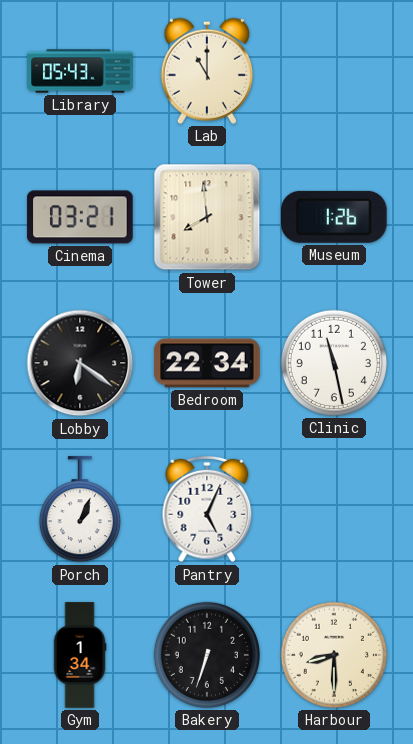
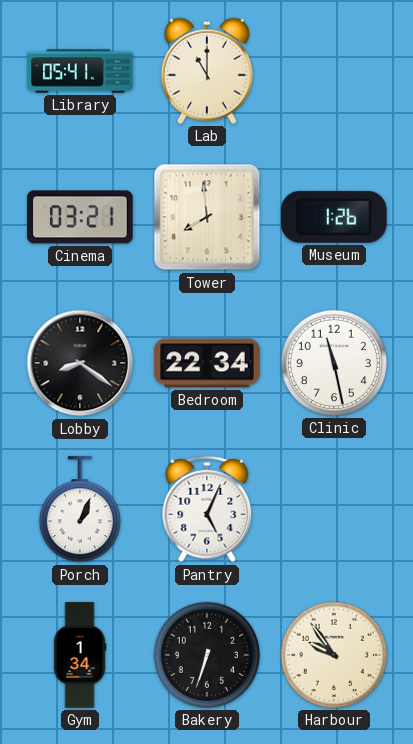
Library: 05:43 -> 05:41
Lobby: 6:21 -> 8:21
Harbour: 8:30 -> 9:54
